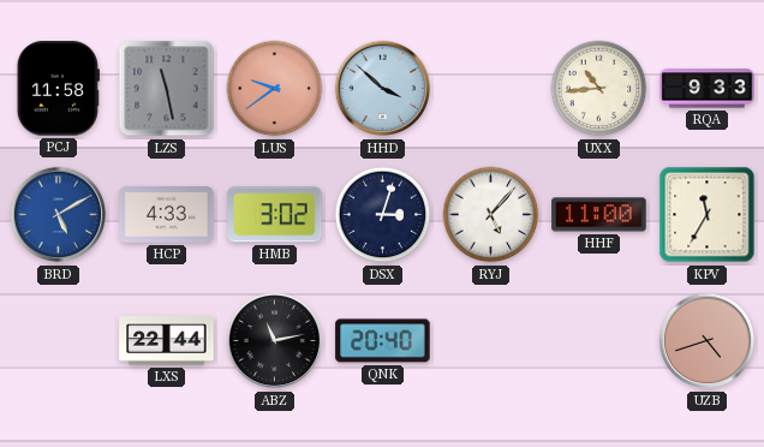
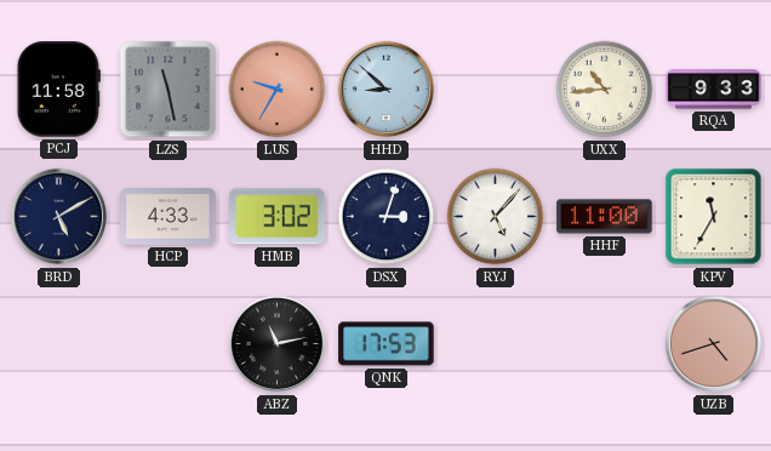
LUS: 9:39 -> 9:35
HHD: 3:52 -> 8:52
BRD dial: blue -> navy
LXS: 22:44 -> none
QNK: 20:40 -> 17:53
